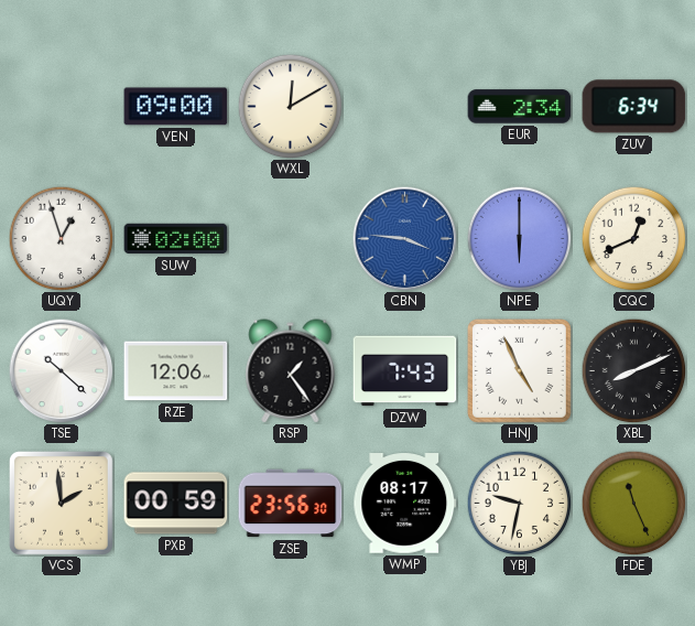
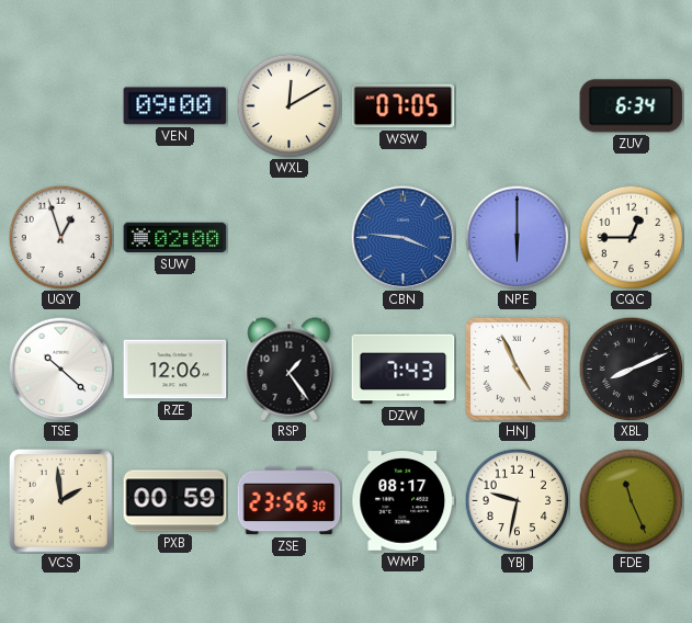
WSW: none -> 07:05
EUR: 2:34 -> none
CQC: 12:41 -> 12:45
